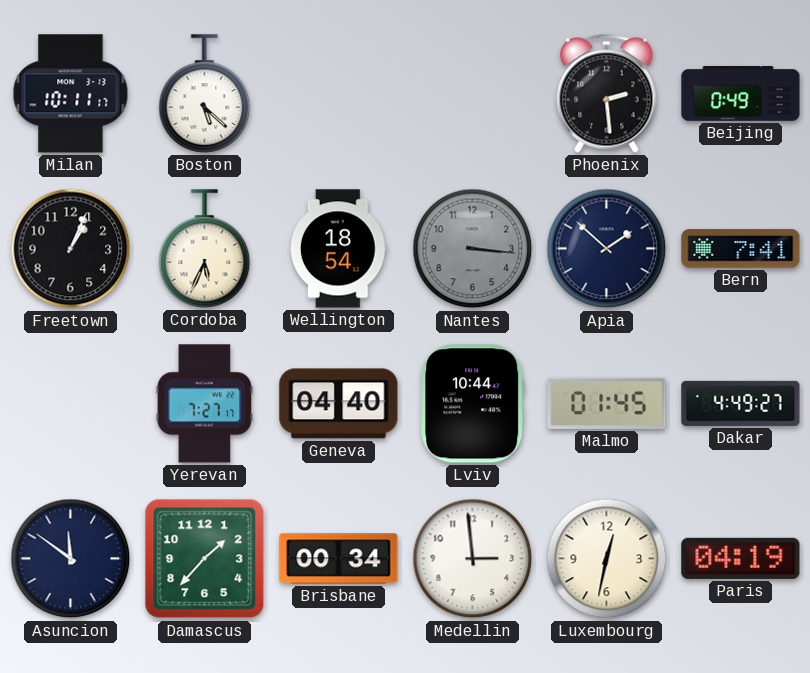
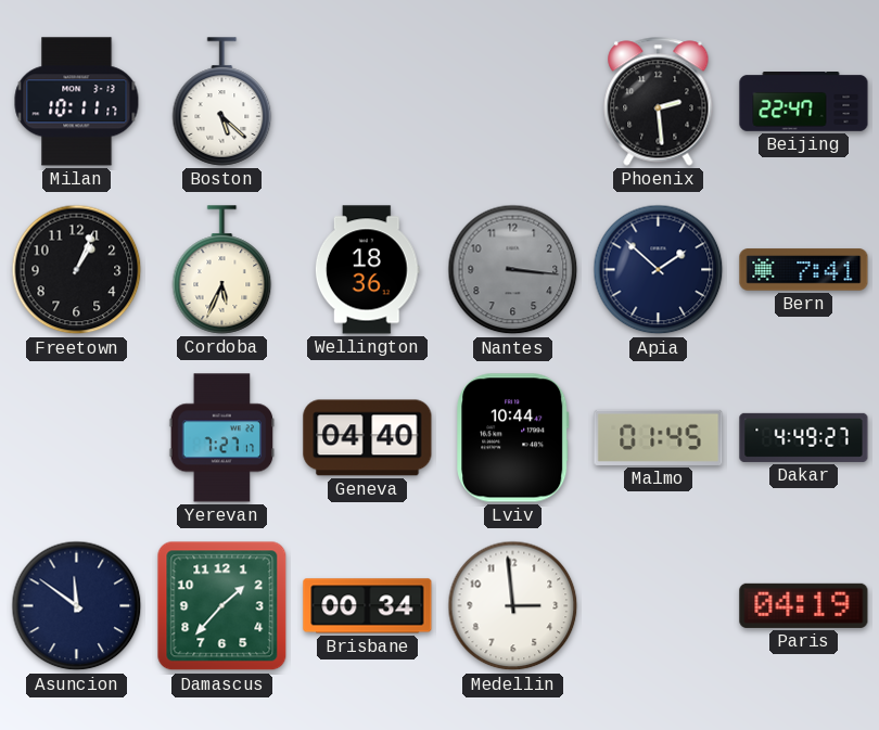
Beijing: 0:49 -> 22:47
Wellington: 18:54 -> 18:36
Luxembourg: 12:32 -> none
